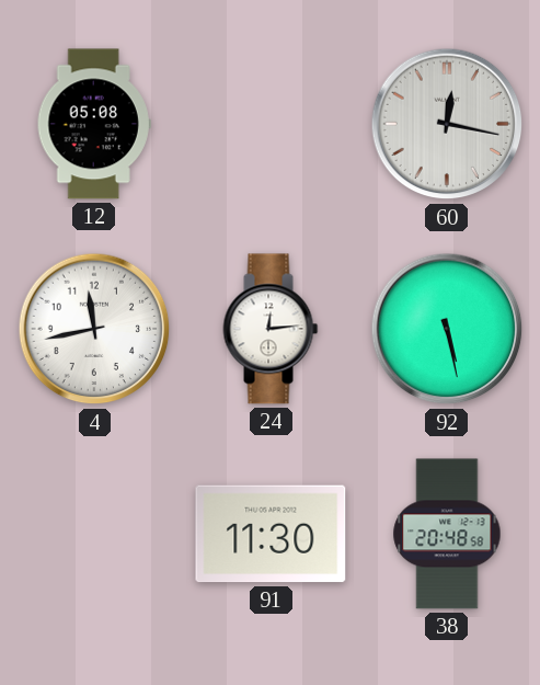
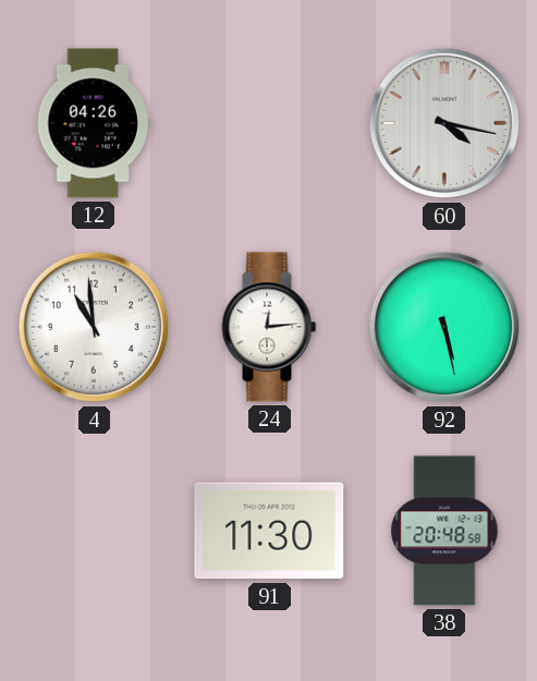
12: 05:08 -> 04:26
60: 12:17 -> 4:17
4: 11:43 -> 10:59
